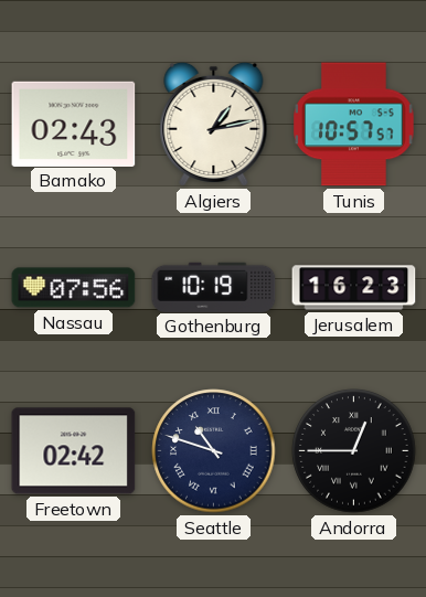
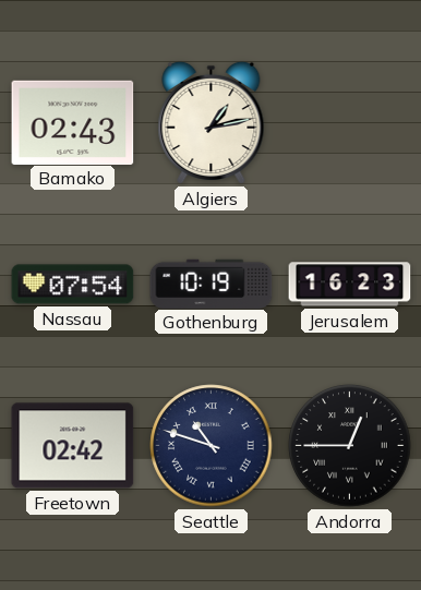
Tunis: 10:57 -> none
Nassau: 07:56 -> 07:54
